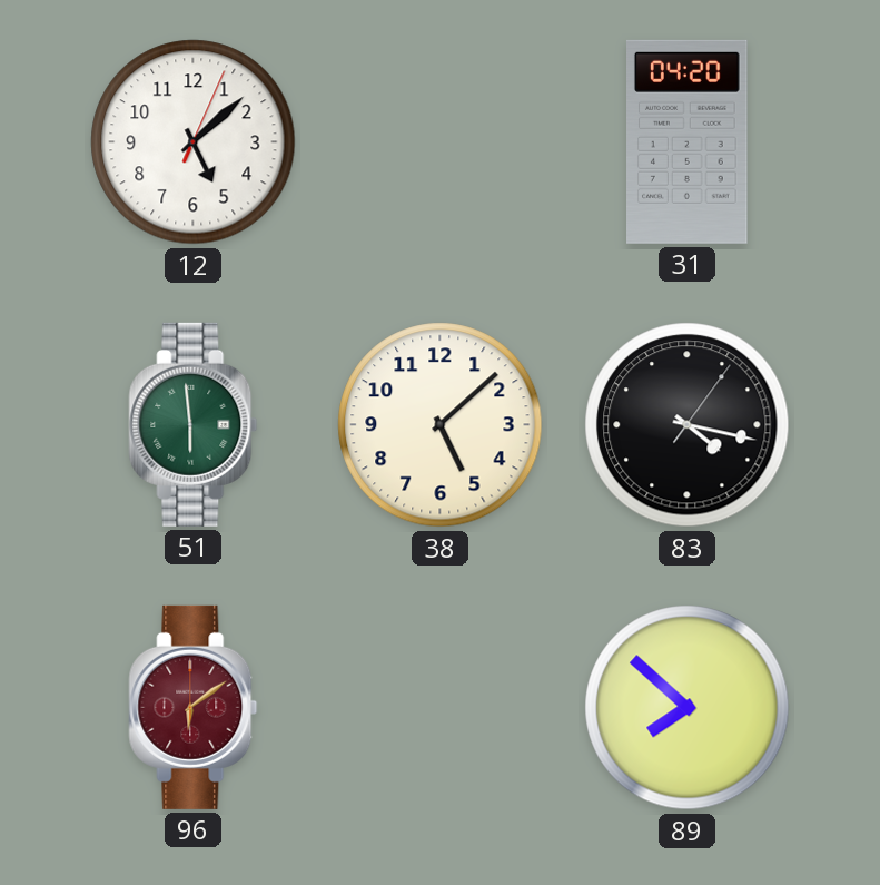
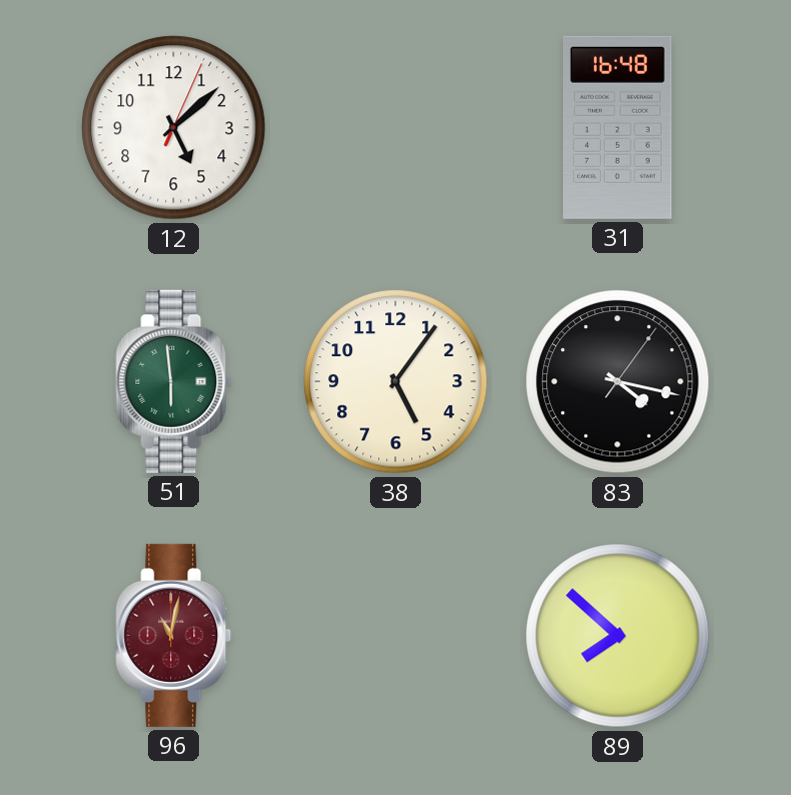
31: 04:20 -> 16:48
38: 5:08 -> 5:06
96: 6:09 -> 11:02
